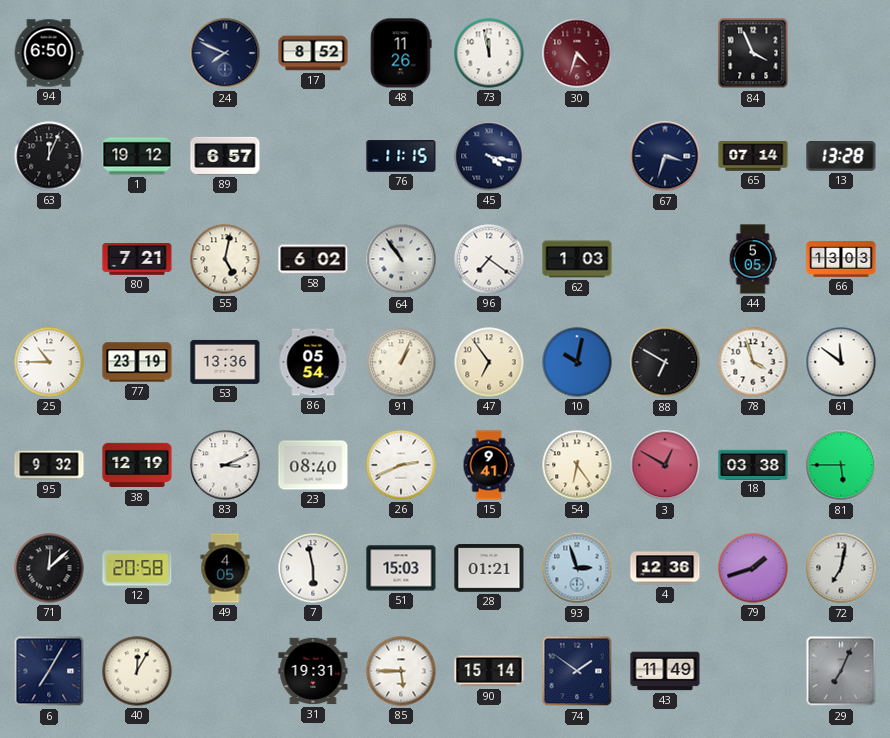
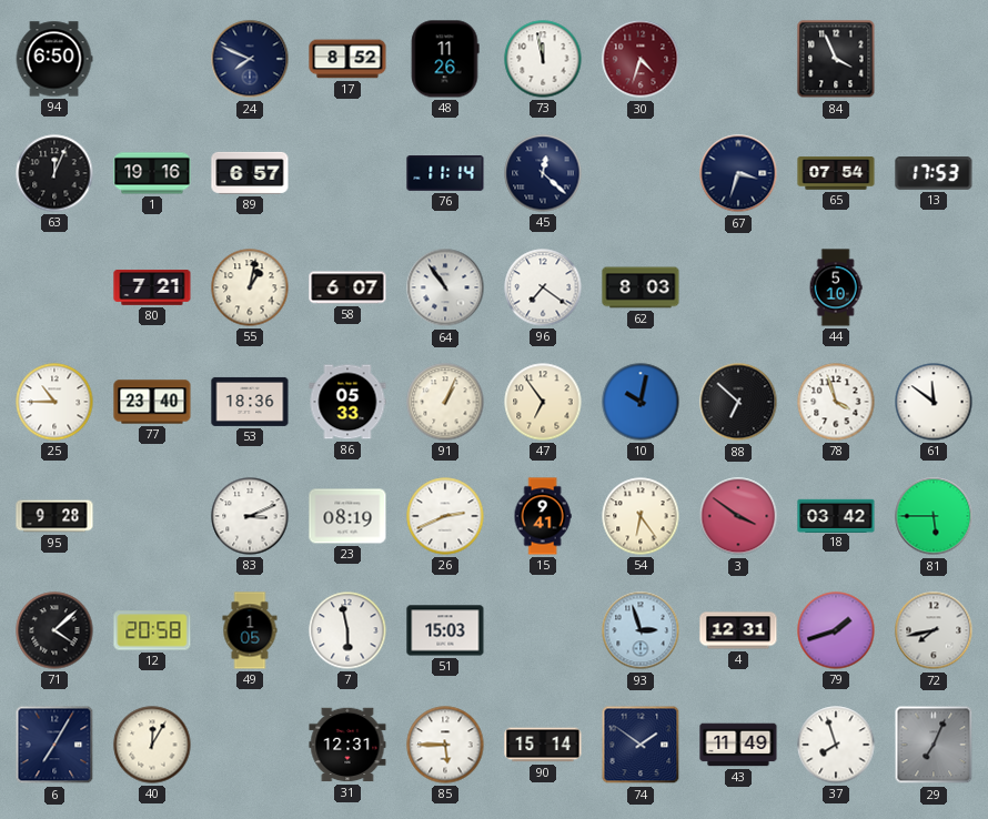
1: 19:12 -> 19:16
76: 11:15 -> 11:14
45: 4:17 -> 12:22
65: 07:14 -> 07:54
13: 13:28 -> 17:53
55: 5:02 -> 1:02
58: 6:02 -> 6:07
62: 1:03 -> 8:03
44: 5:05 -> 5:10
66: 13:03 -> none
77: 23:19 -> 23:40
53: 13:36 -> 18:36
86: 05:54 -> 05:33
88: 6:50 -> 6:52
95: 9:32 -> 9:28
38: 12:19 -> none
23: 08:40 -> 08:19
3: 12:50 -> 3:51
18: 03:38 -> 03:42
71: 12:08 -> 4:08
49: 4:05 -> 1:05
28: 01:21 -> none
4: 12:36 -> 12:31
72: 7:02 -> 7:43
31: 19:31 -> 12:31
37: none -> 7:57
